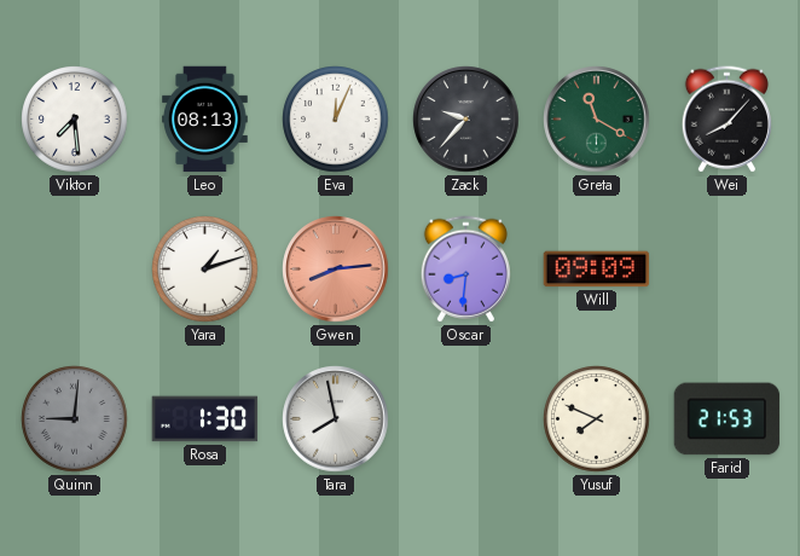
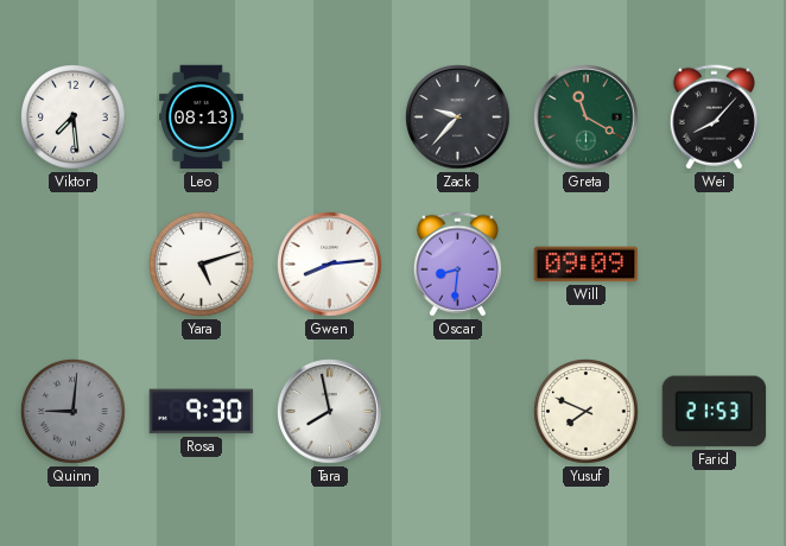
Eva: 12:04 -> none
Yara: 1:12 -> 5:12
Gwen dial: salmon -> white
Rosa: 1:30 -> 9:30
